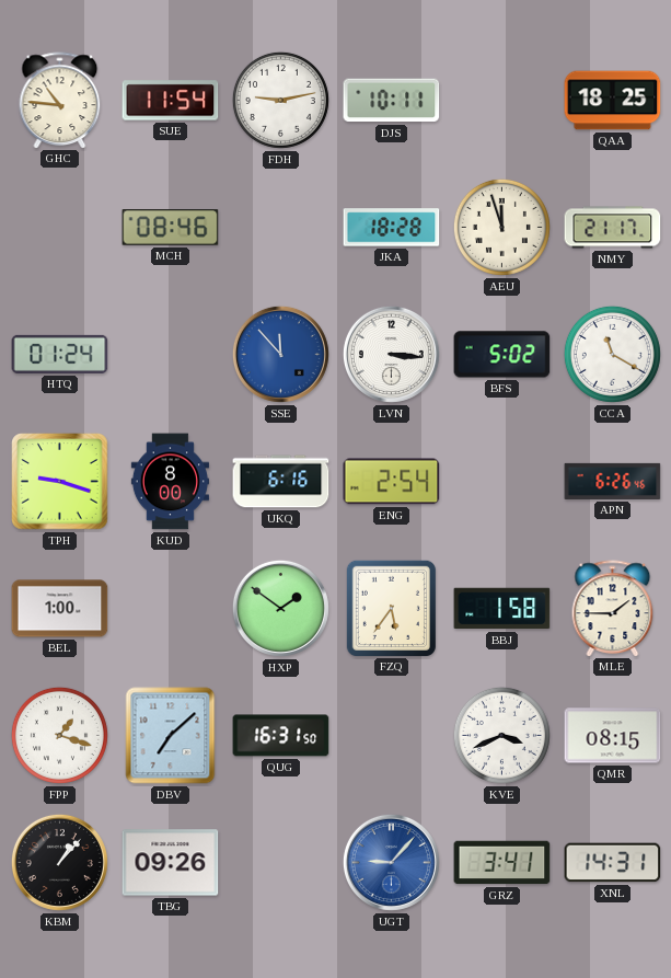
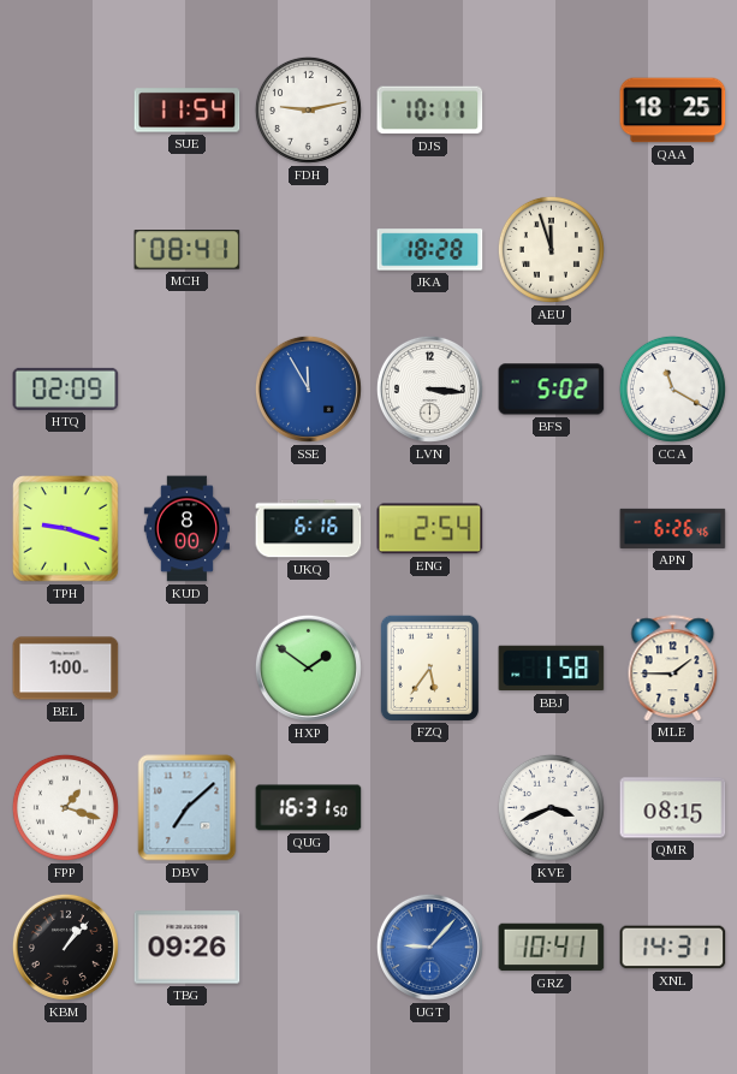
GHC: 10:46 -> none
MCH: 08:46 -> 08:41
NMY: 21:17 -> none
HTQ: 01:24 -> 02:09
SSE: 11:53 -> 11:55
GRZ: 3:41 -> 10:41
